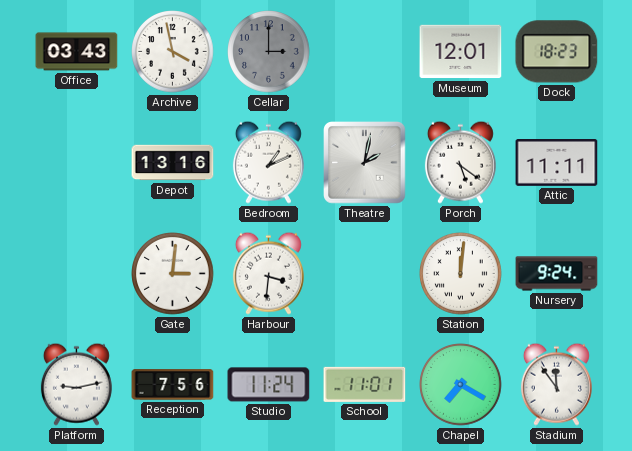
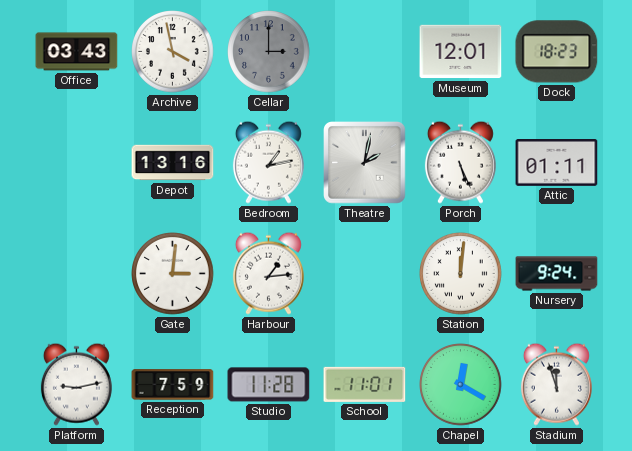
Bedroom: 1:11 -> 1:13
Porch: 5:21 -> 5:26
Attic: 11:11 -> 01:11
Harbour: 3:31 -> 1:14
Reception: 7:56 -> 7:59
Studio: 11:24 -> 11:28
Chapel: 7:20 -> 12:20
Stadium: 11:54 -> 11:57
